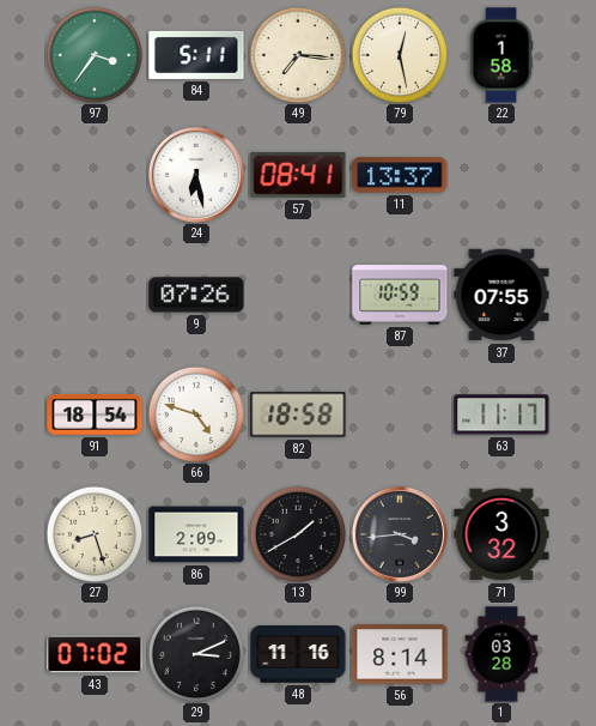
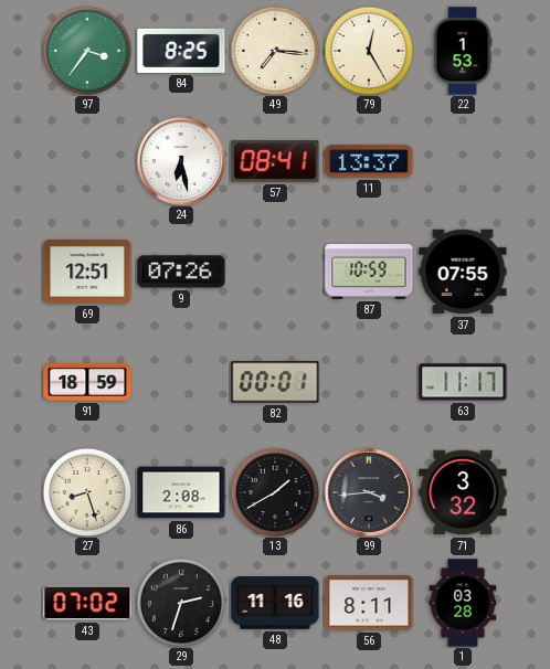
84: 5:11 -> 8:25
79: 12:28 -> 12:25
22: 1:58 -> 1:53
69: none -> 12:51
91: 18:54 -> 18:59
66: 4:48 -> none
82: 18:58 -> 00:01
86: 2:09 -> 2:08
29: 3:11 -> 2:33
56: 8:14 -> 8:11
